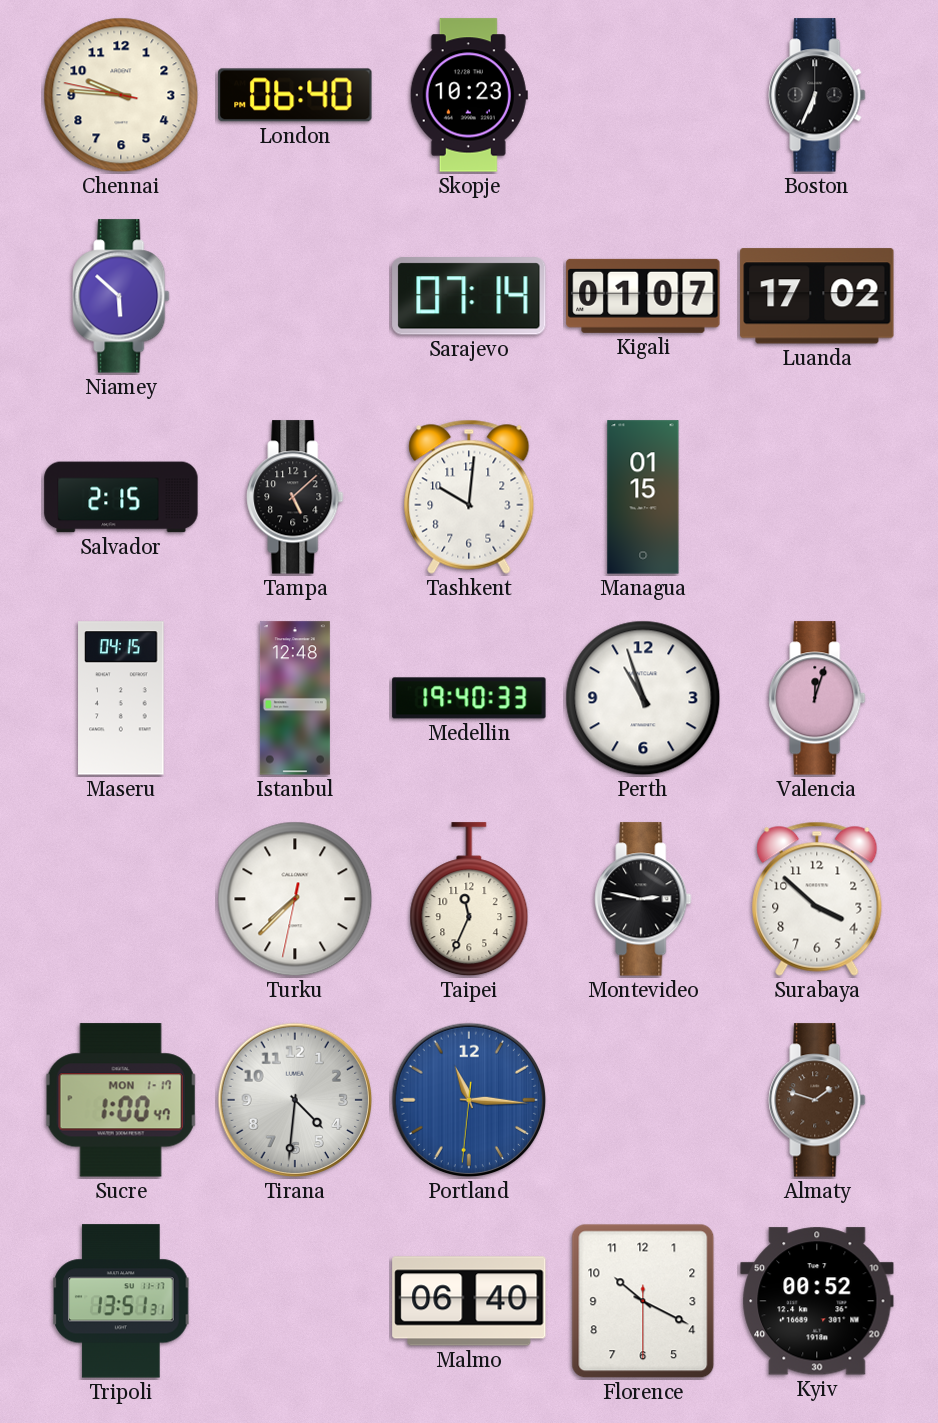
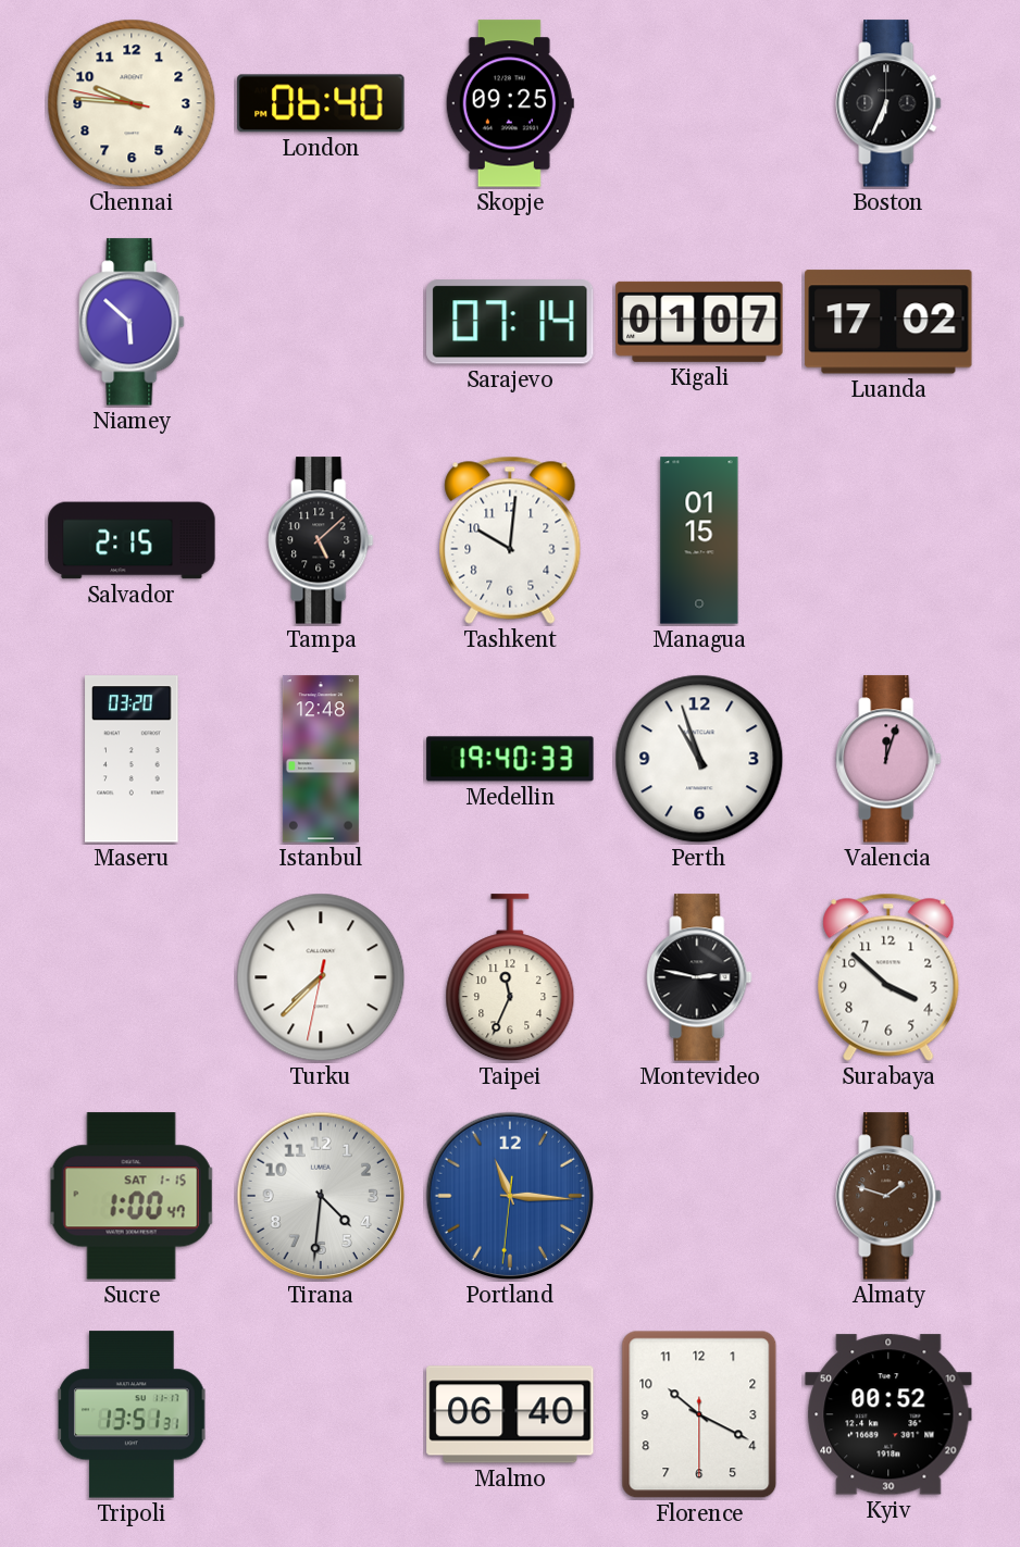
Skopje: 10:23 -> 09:25
Maseru: 04:15 -> 03:20
Sucre date: MON 1-17 -> SAT 1-15
